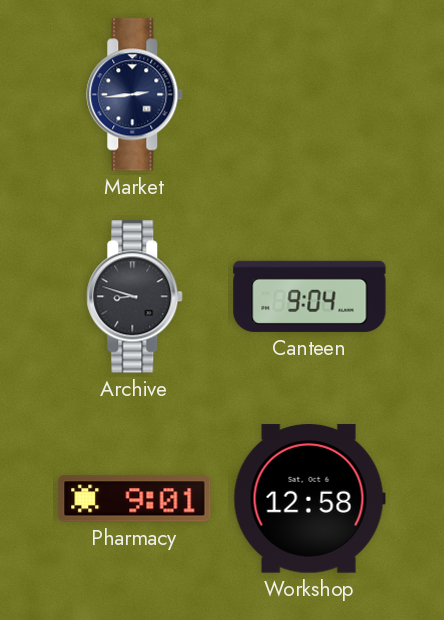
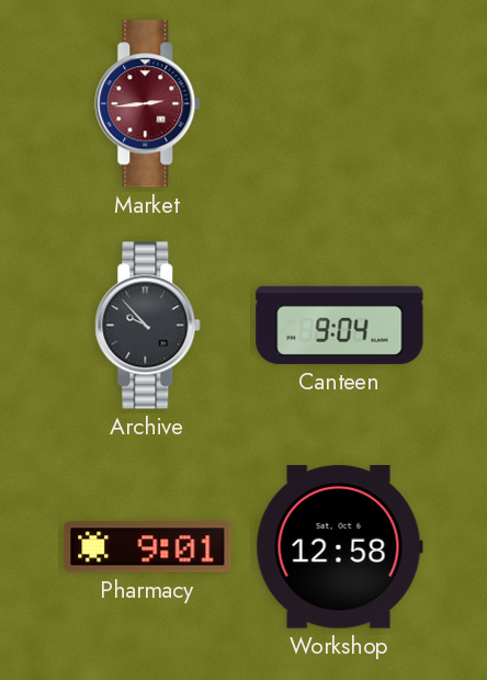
Market dial: navy -> burgundy
Archive: 8:48 -> 9:53
